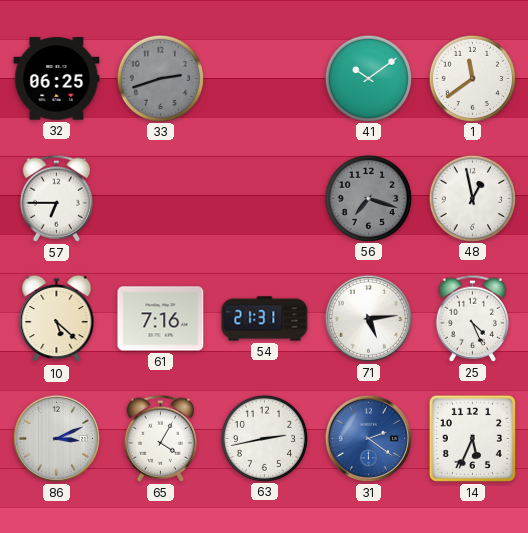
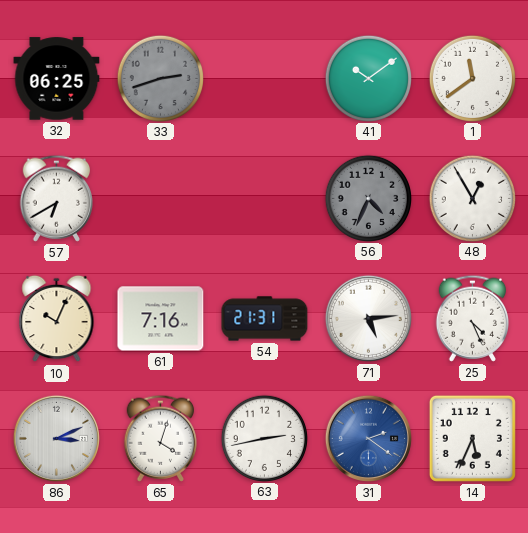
57: 6:45 -> 6:40
56: 7:18 -> 4:34
48: 12:58 -> 12:55
10: 5:22 -> 10:04
65: 4:05 -> 4:03
